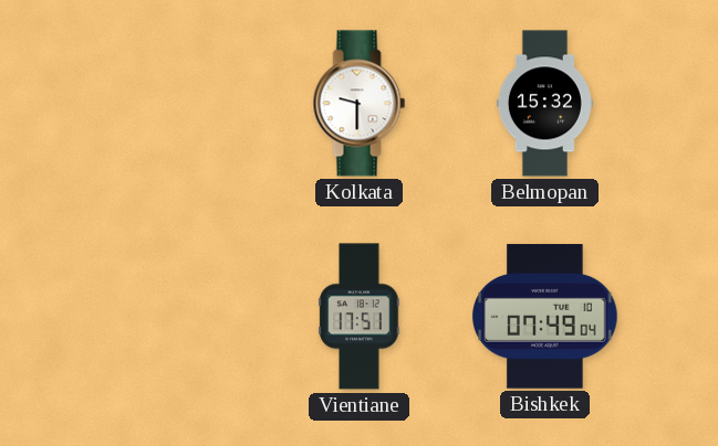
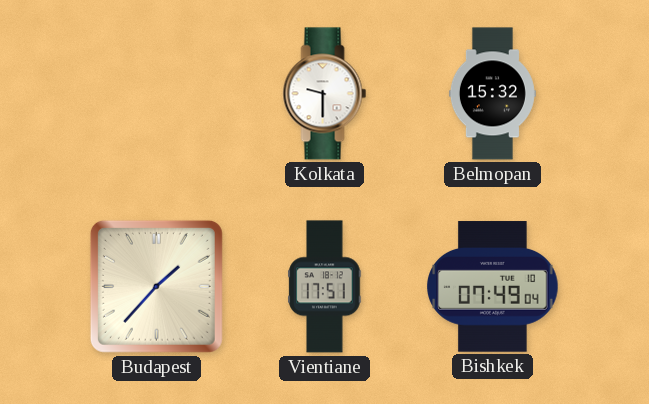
Budapest: none -> 1:37
